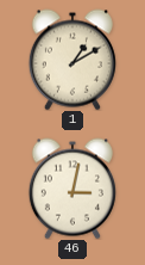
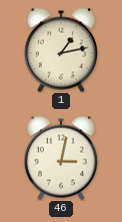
1: 1:10 -> 1:13
